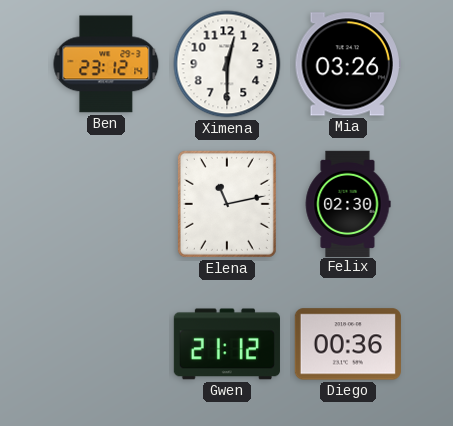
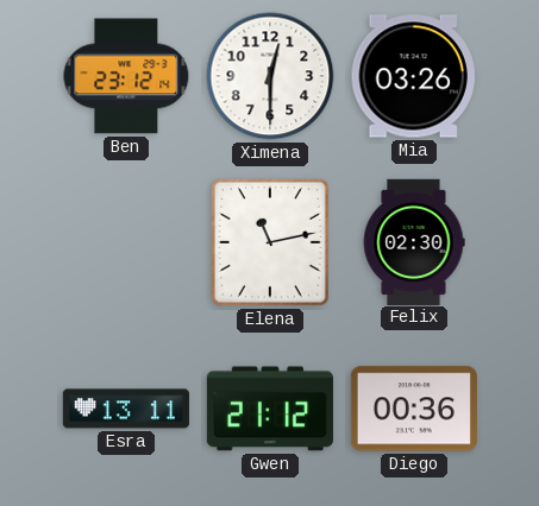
Esra: none -> 13:11
